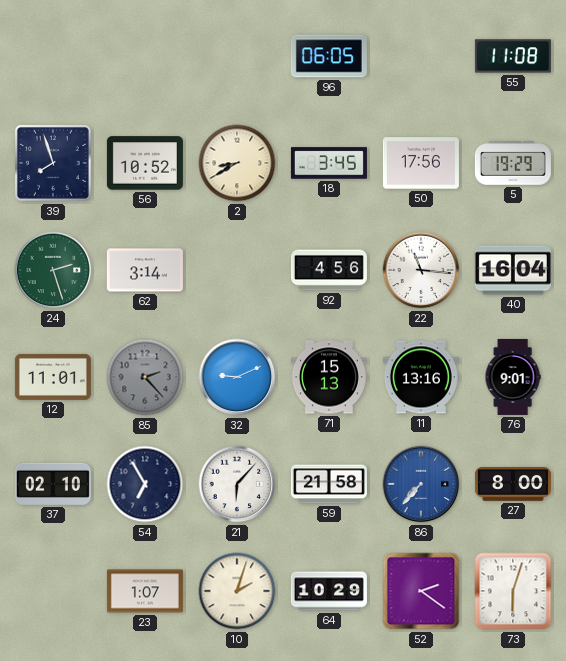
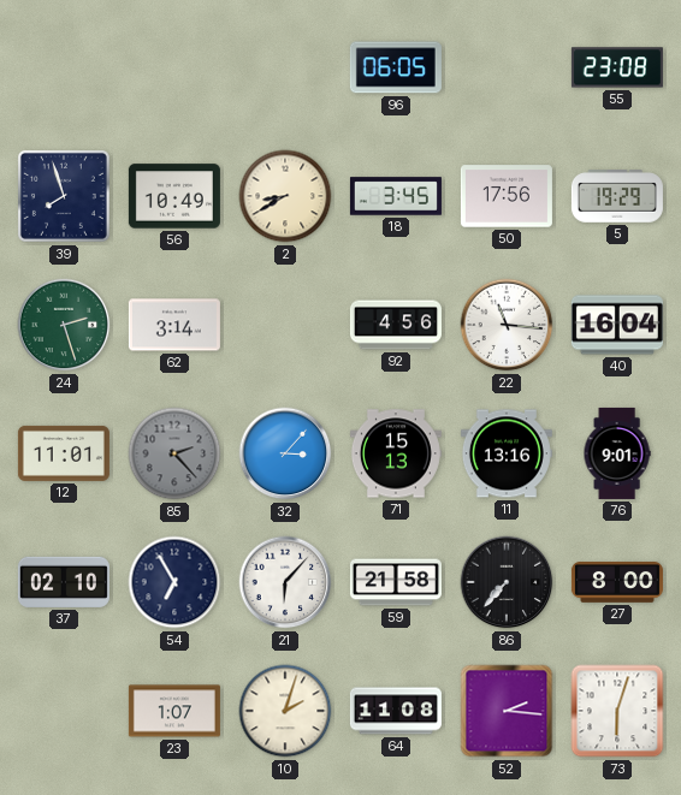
55: 11:08 -> 23:08
56: 10:52 -> 10:49
32: 9:11 -> 3:07
86 dial: blue -> black
64: 10:29 -> 11:08
52: 2:21 -> 2:16
